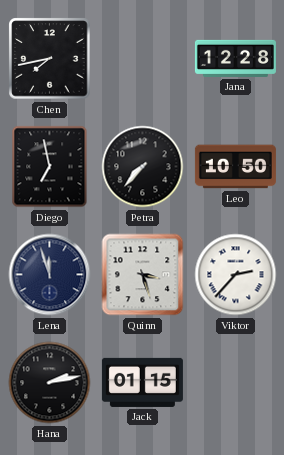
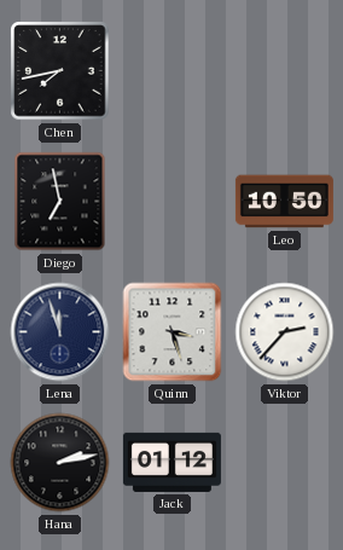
Jana: 12:28 -> none
Petra: 7:37 -> none
Jack: 01:15 -> 01:12
